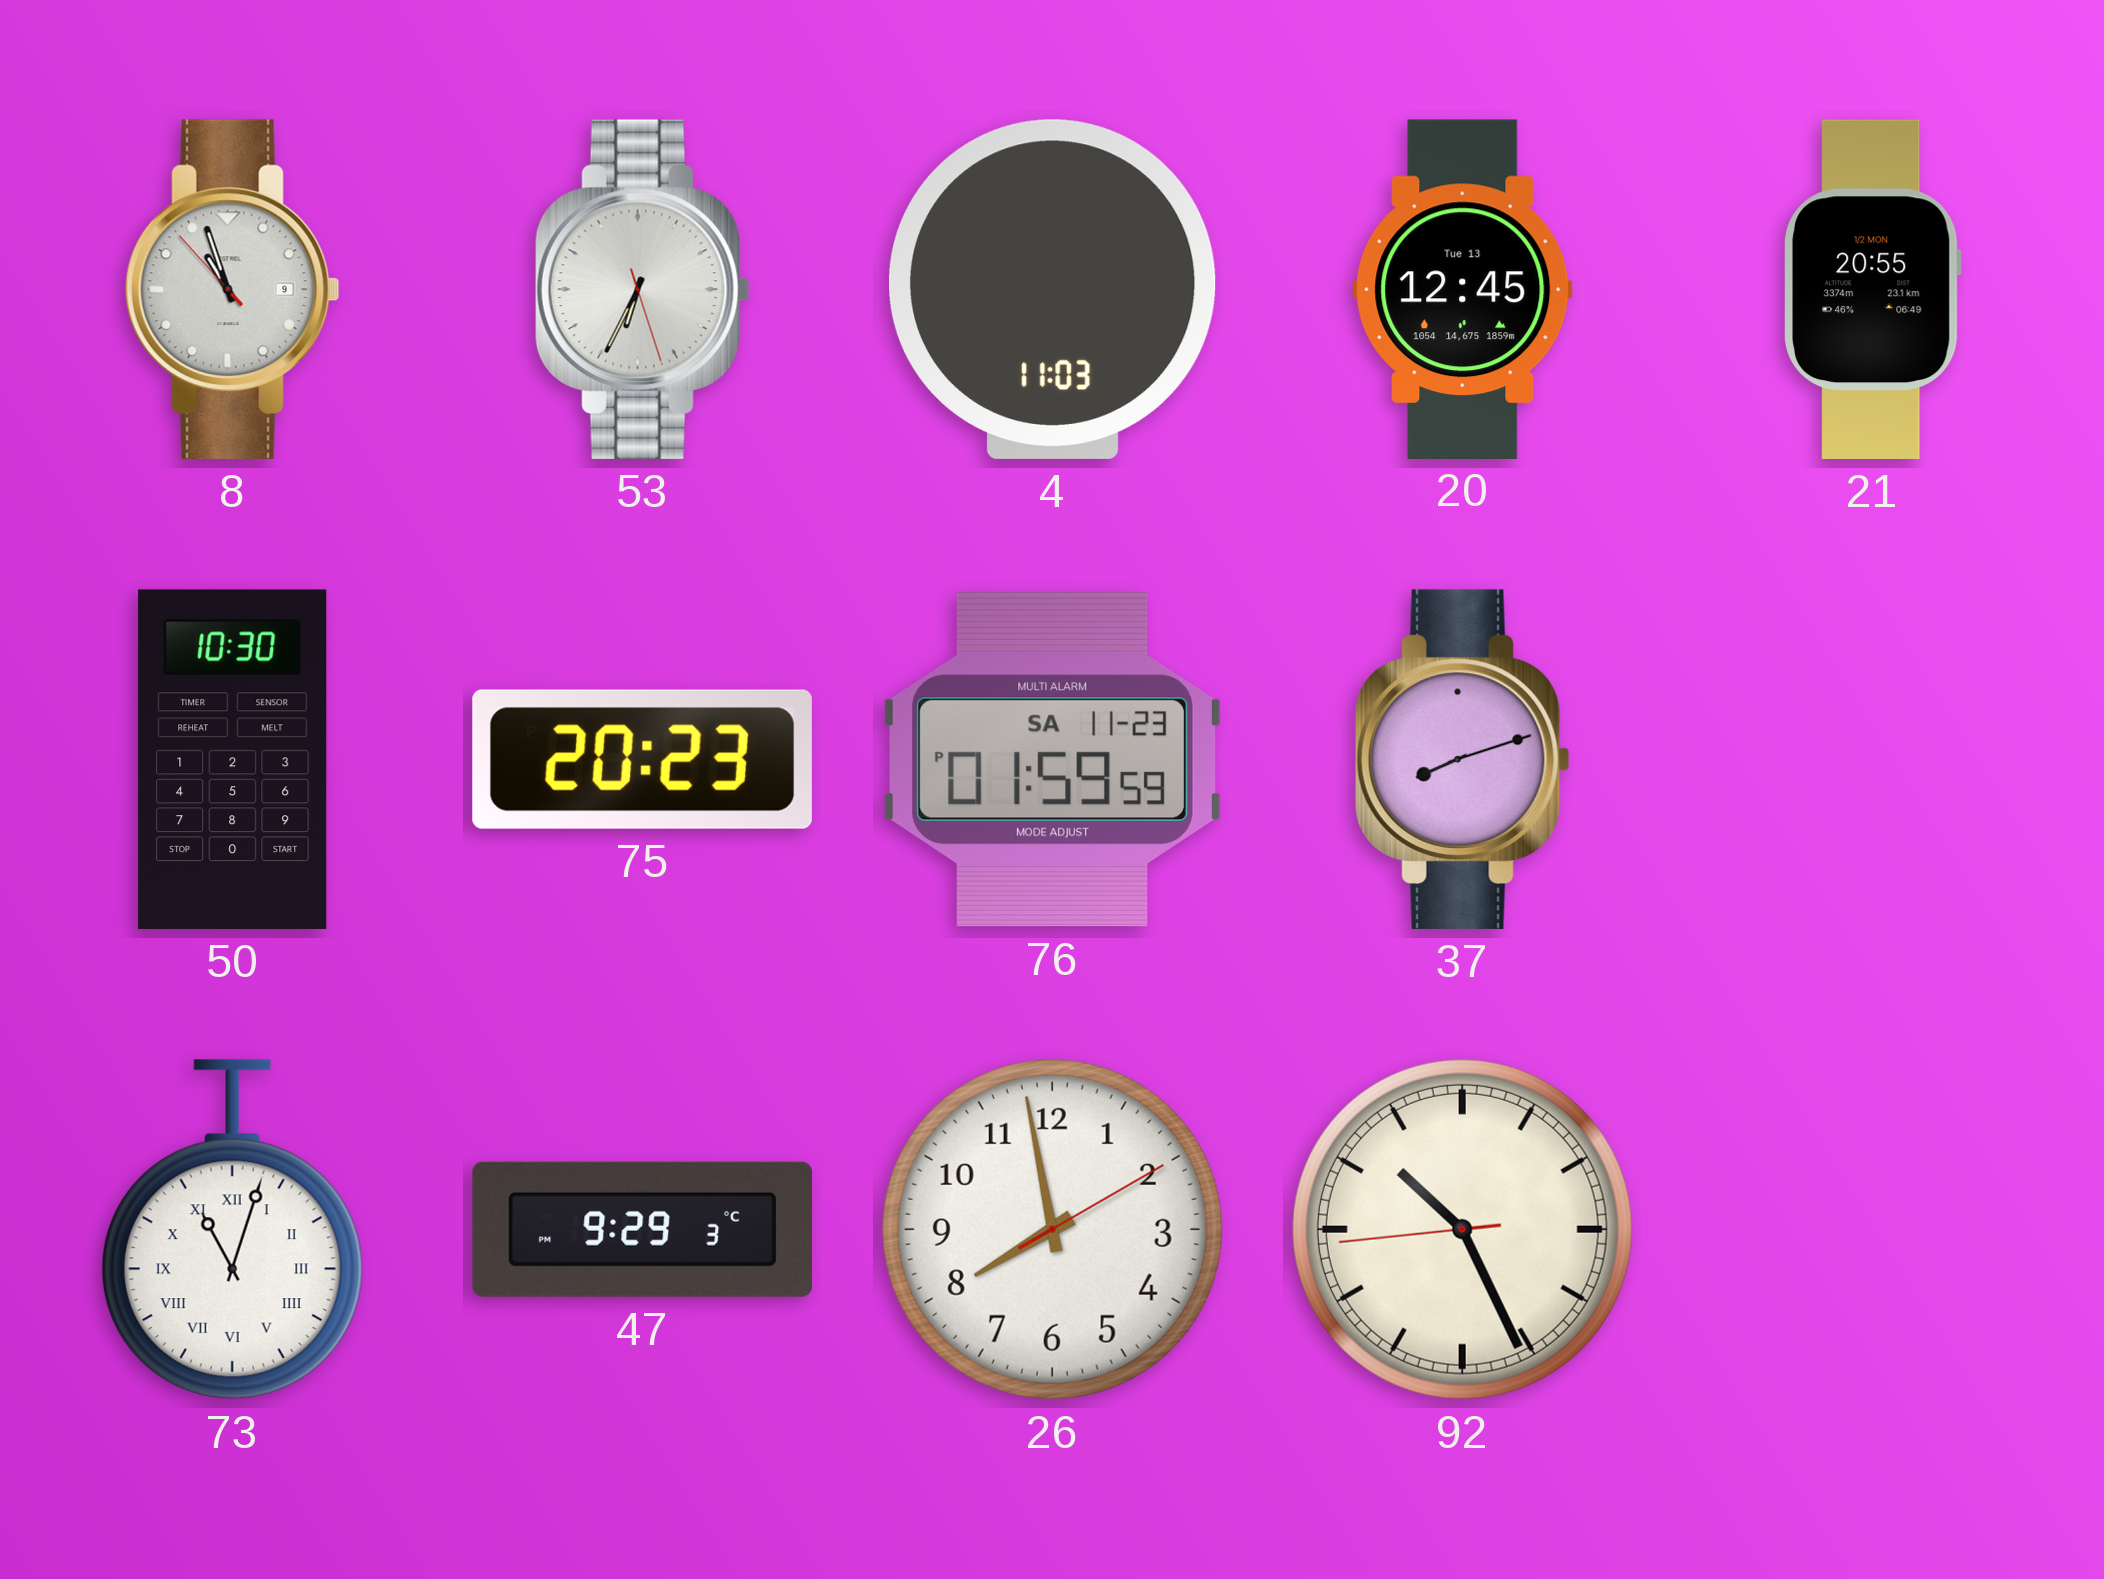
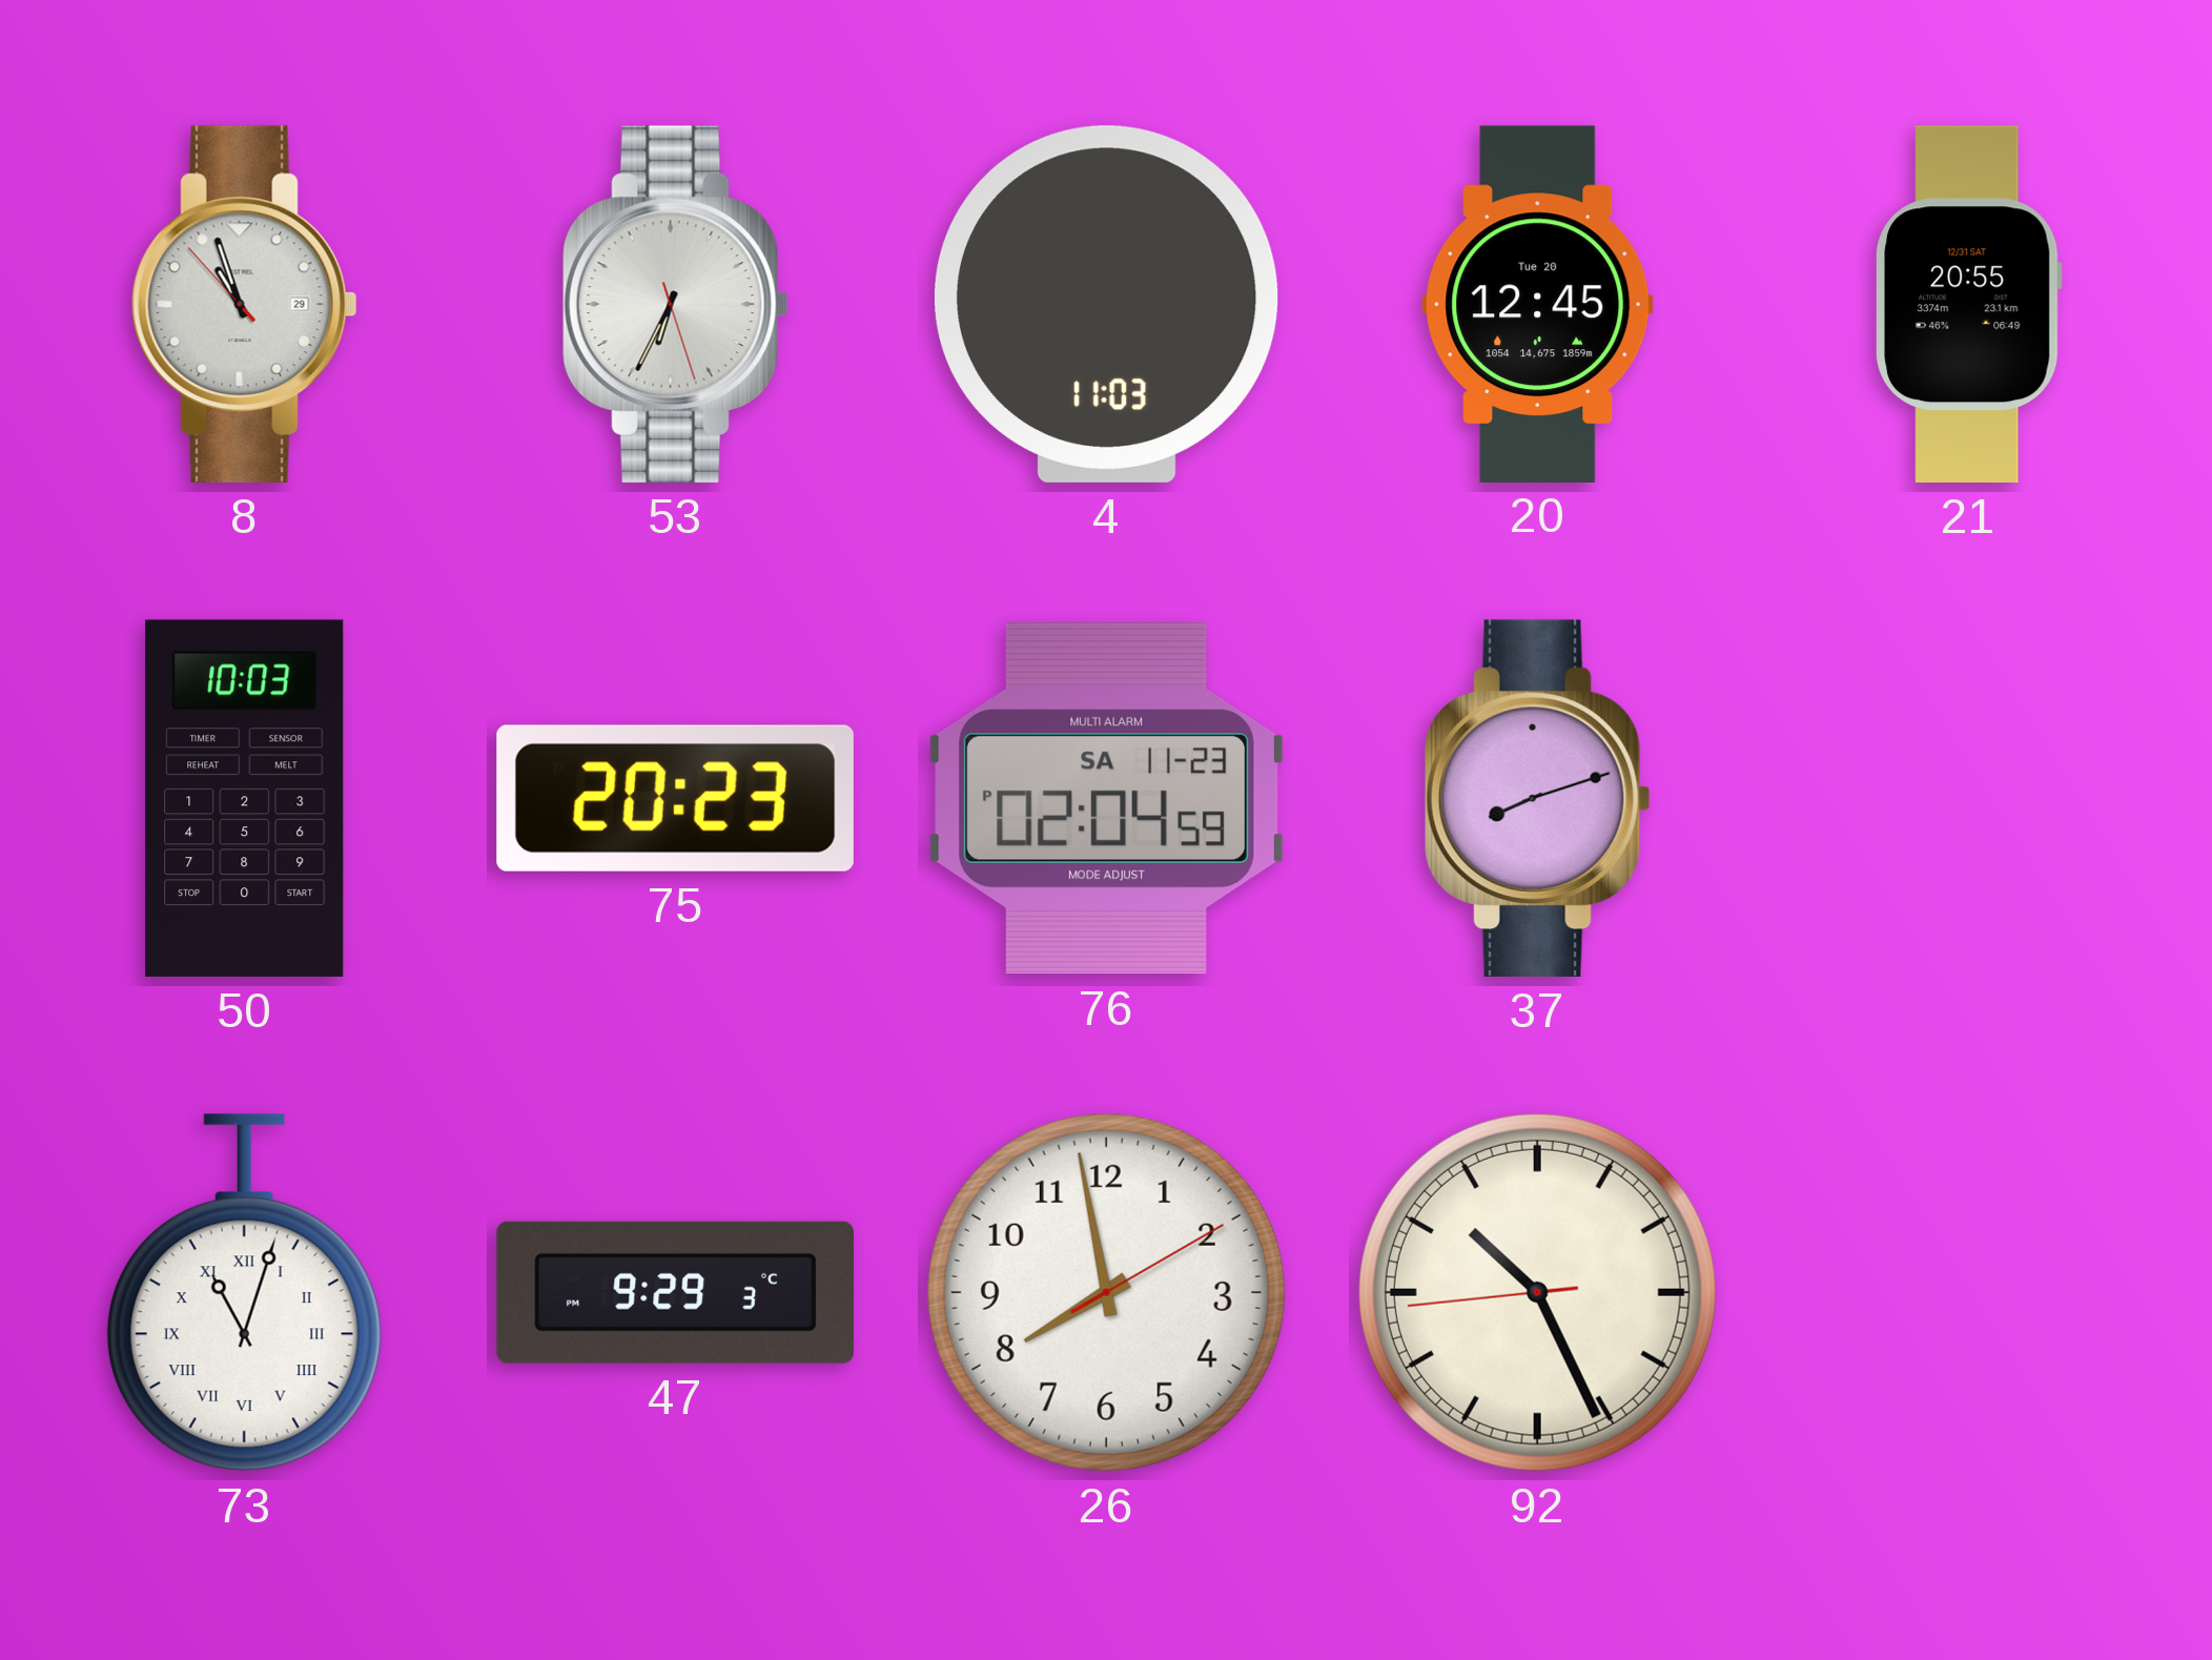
8 date: 9 -> 29
20 date: Tue 13 -> Tue 20
21 date: 1/2 MON -> 12/31 SAT
50: 10:30 -> 10:03
76: 01:59 -> 02:04
